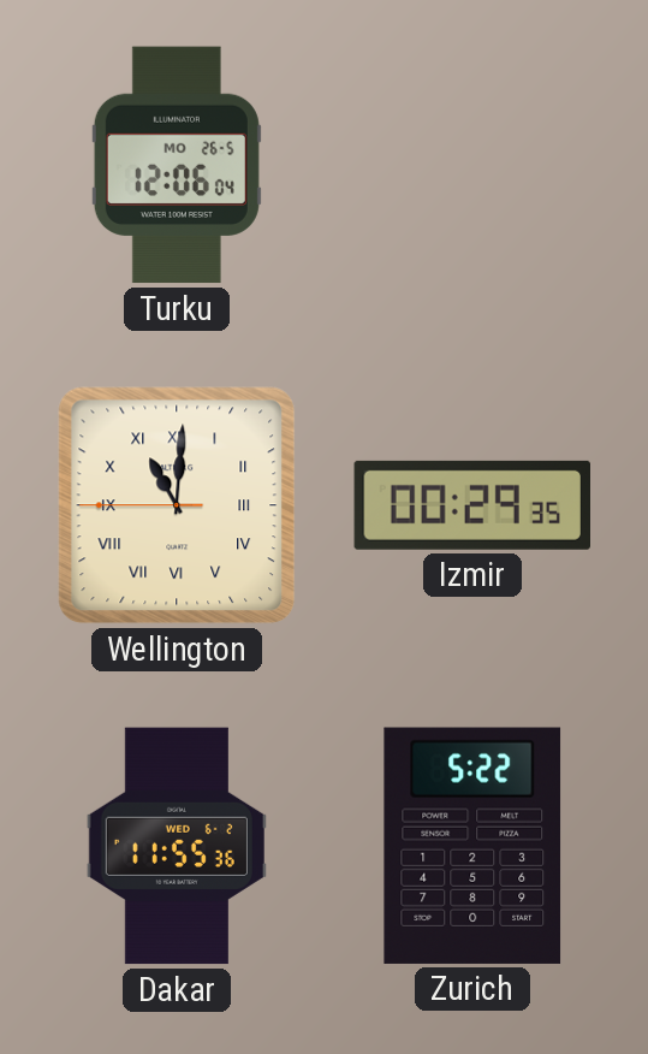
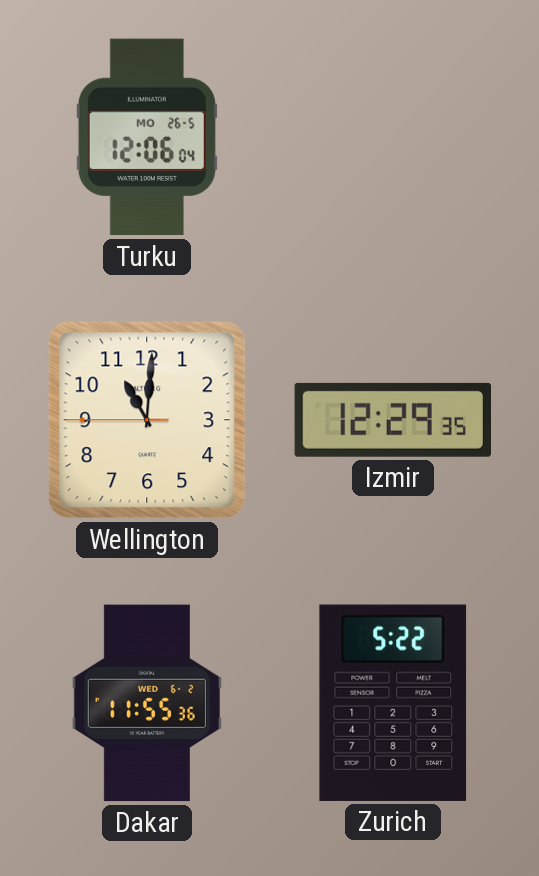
Wellington numerals: Roman -> Arabic
Izmir: 00:29 -> 12:29
